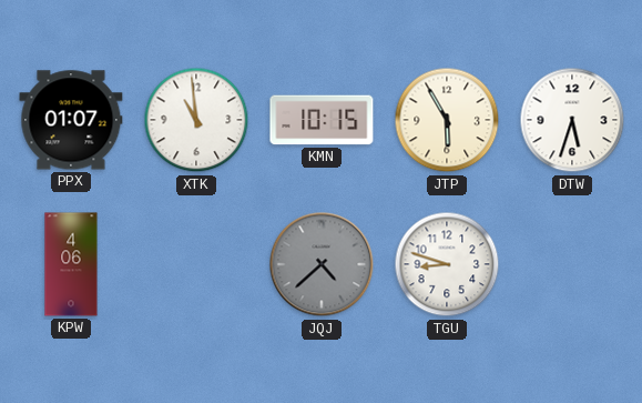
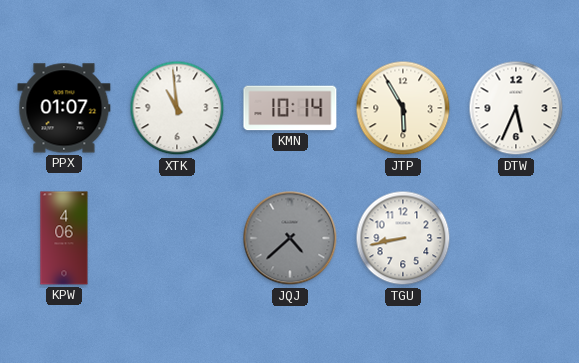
KMN: 10:15 -> 10:14
DTW: 5:33 -> 5:34
TGU: 8:48 -> 8:43
